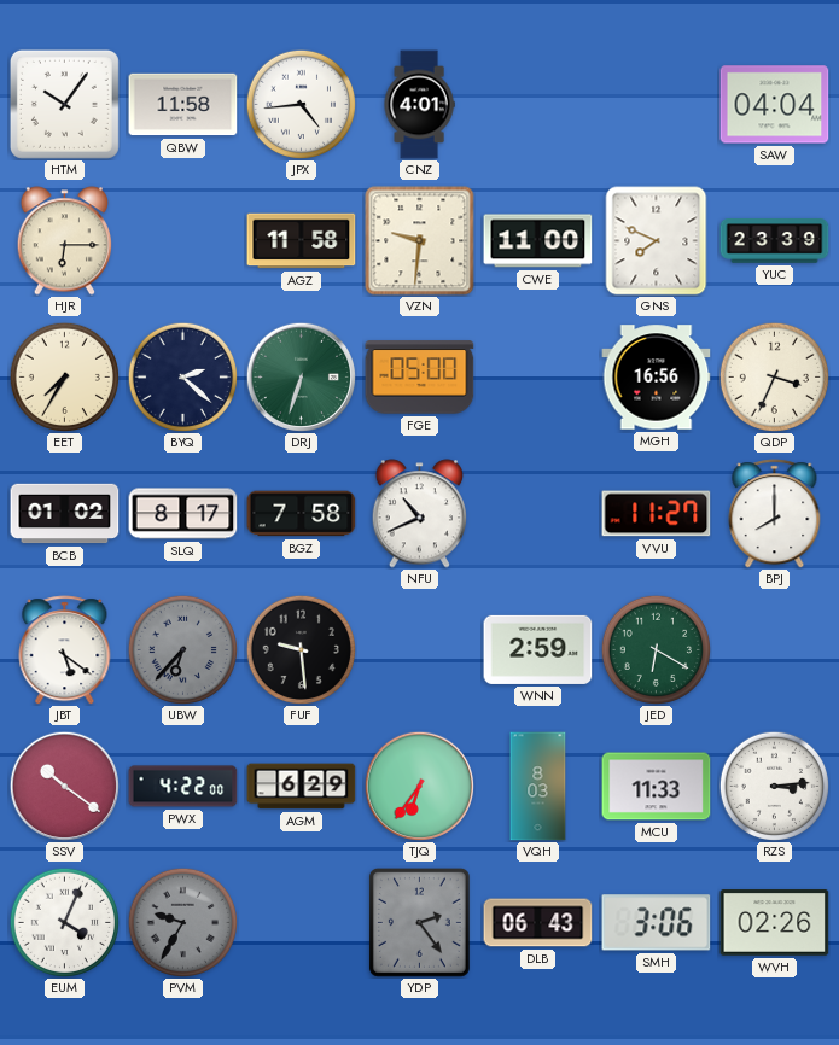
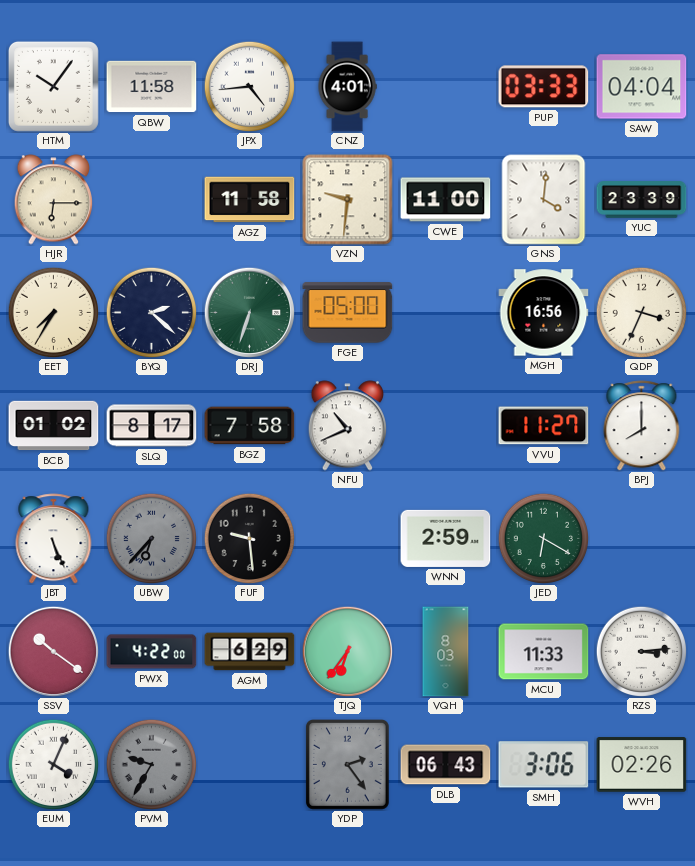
PUP: none -> 03:33
GNS: 7:49 -> 4:01
JBT: 5:21 -> 5:26
